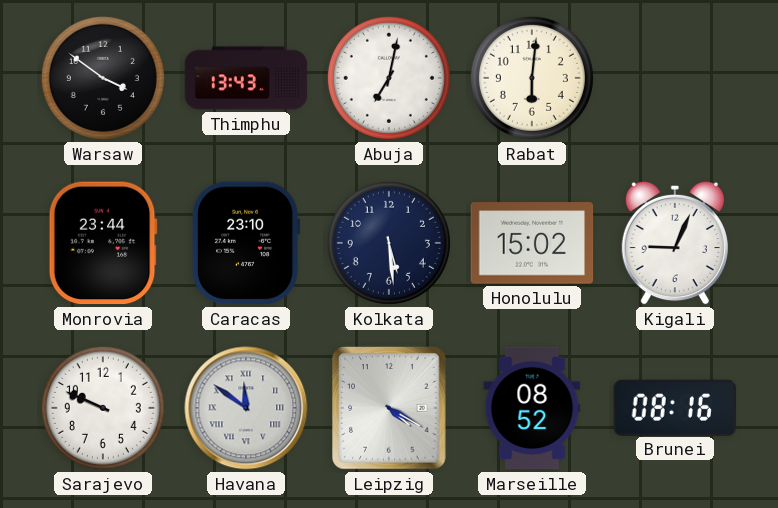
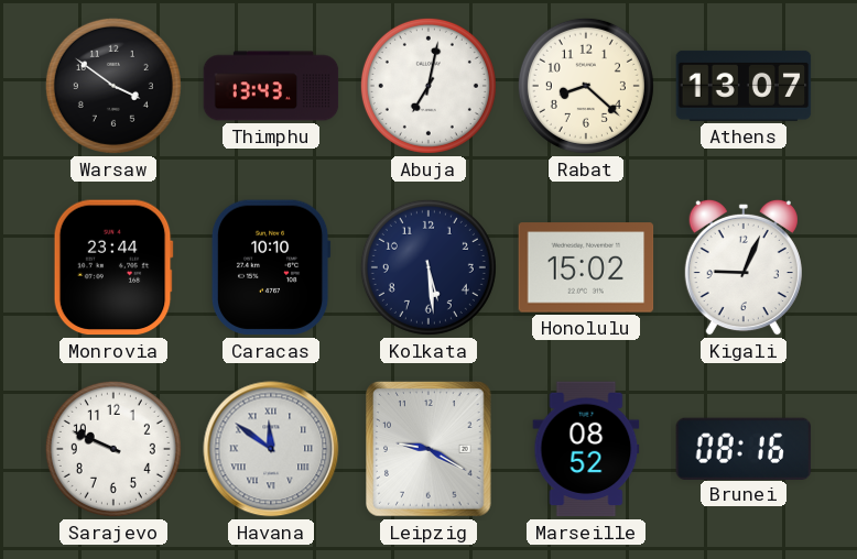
Rabat: 6:01 -> 8:22
Athens: none -> 13:07
Caracas: 23:10 -> 10:10
Leipzig: 4:20 -> 9:20
